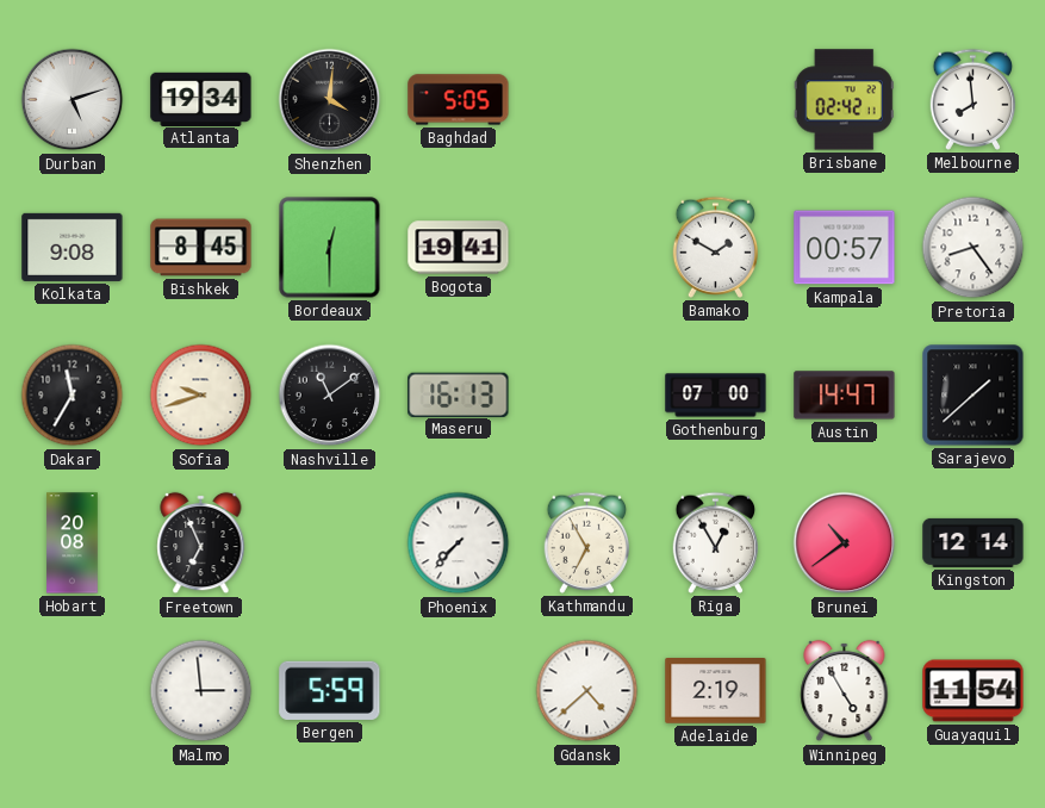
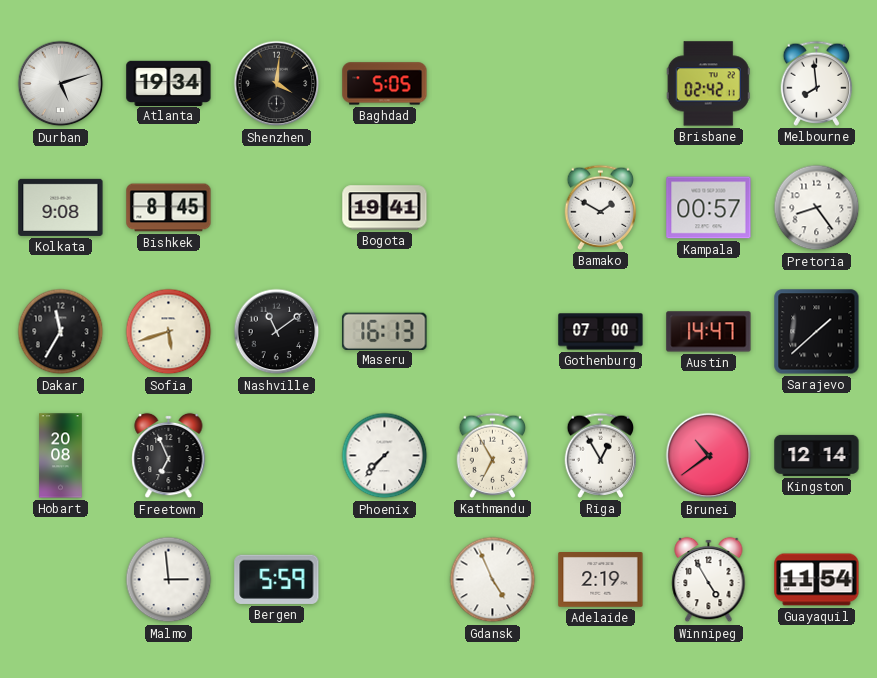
Bordeaux: 12:30 -> none
Sofia: 9:42 -> 5:42
Gdansk: 4:38 -> 4:56
